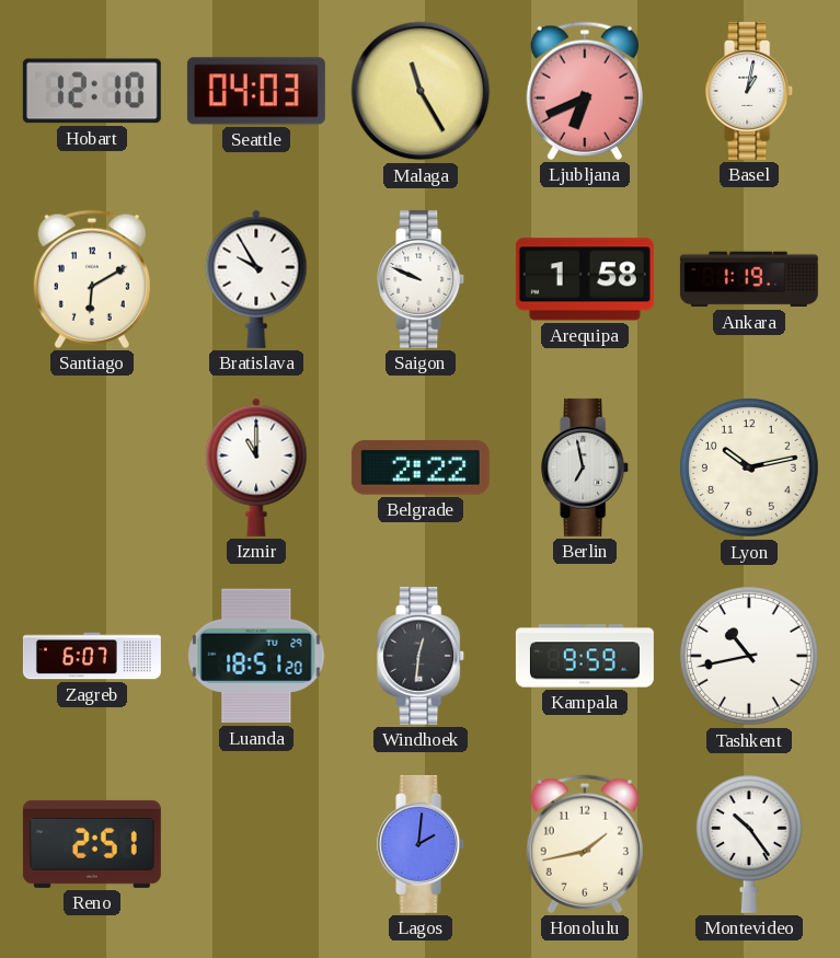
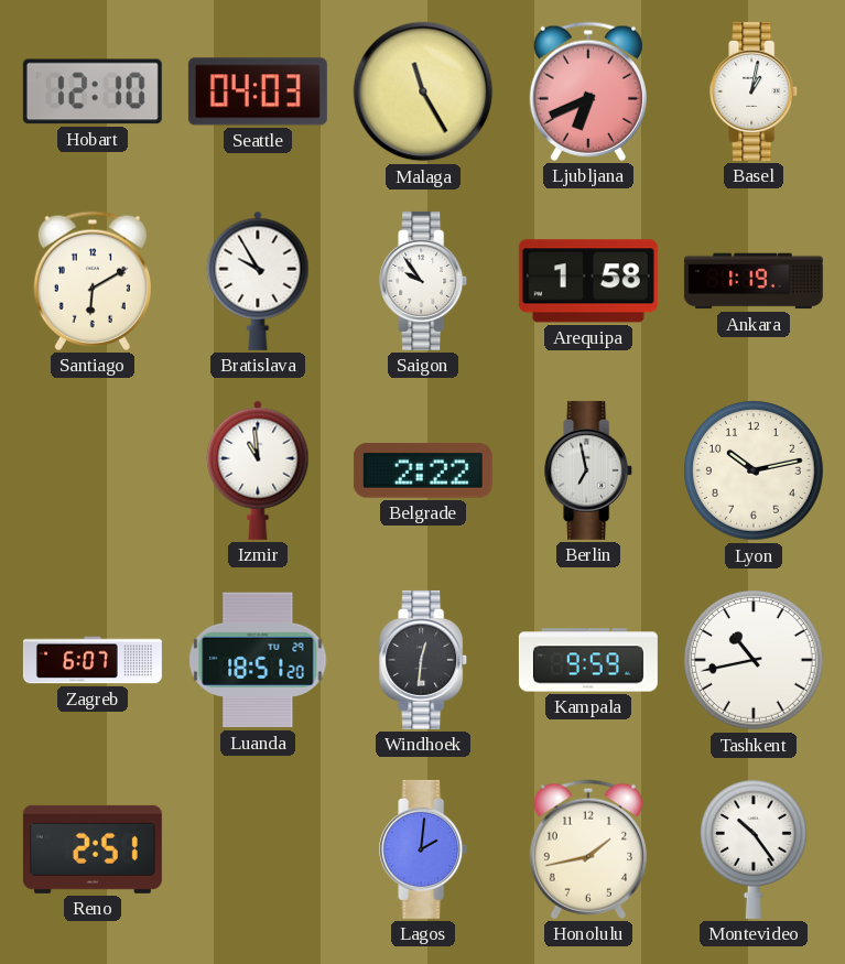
Saigon: 9:49 -> 9:54
Izmir: 11:00 -> 10:59
